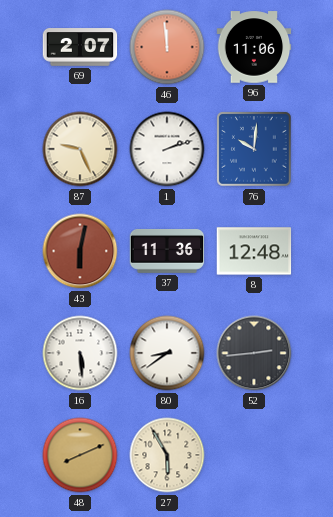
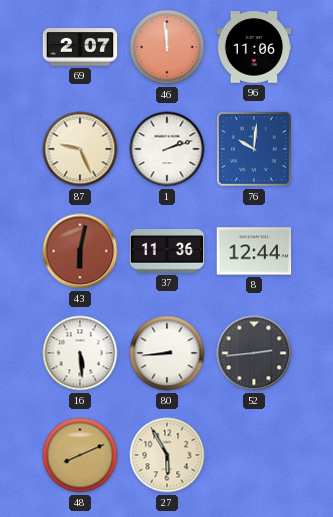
8: 12:48 -> 12:44
80: 8:39 -> 8:44
